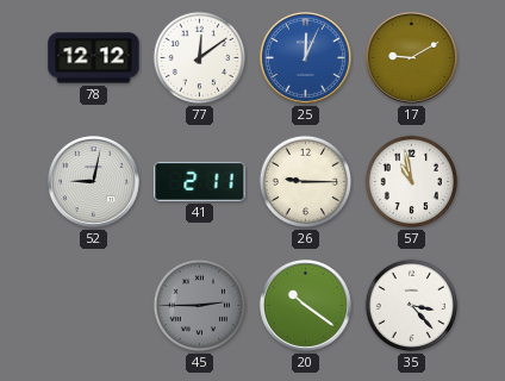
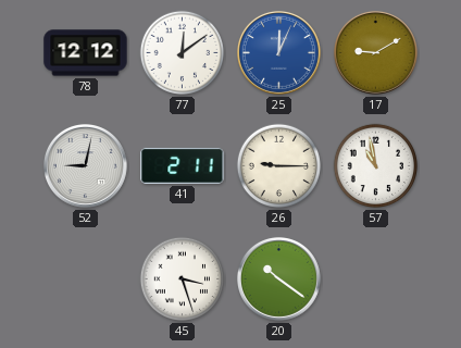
45: 2:45 -> 3:27
45 dial: grey -> white
35: 3:23 -> none
